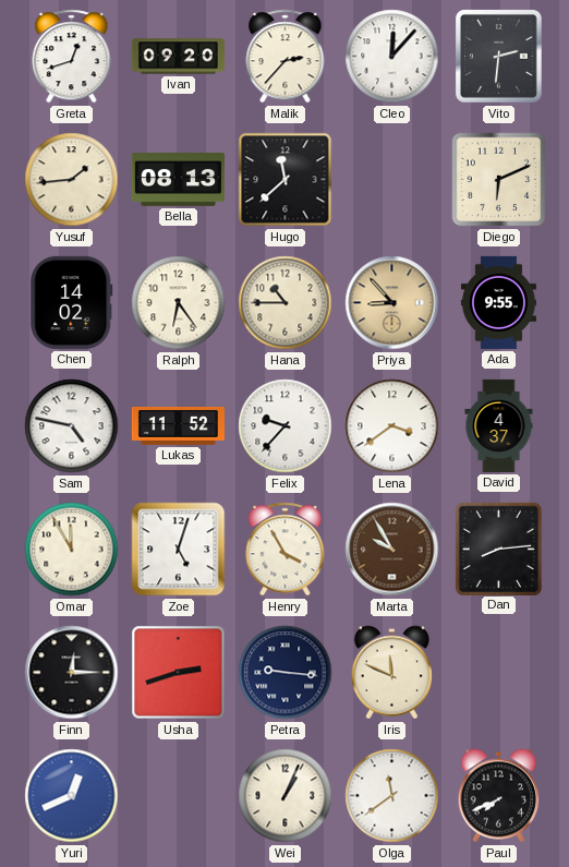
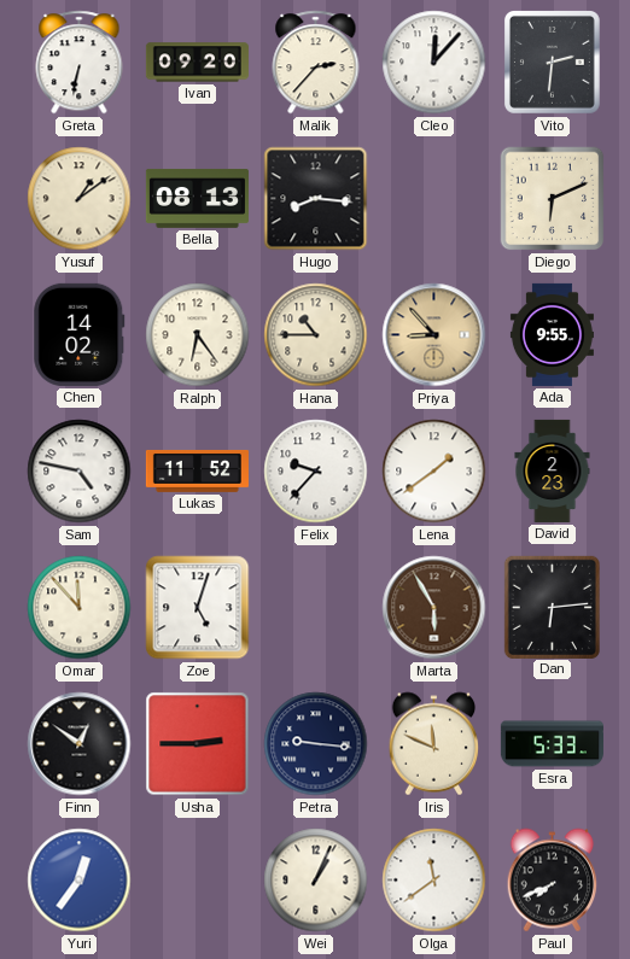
Greta: 12:42 -> 6:32
Yusuf: 1:44 -> 1:09
Hugo: 11:38 -> 8:16
Lena: 3:39 -> 1:39
David: 4:37 -> 2:23
Omar: 11:55 -> 11:53
Henry: 3:55 -> none
Marta: 9:55 -> 5:55
Dan: 8:14 -> 6:14
Finn: 12:15 -> 12:51
Usha: 2:42 -> 2:45
Esra: none -> 5:33
Yuri: 12:41 -> 12:36
